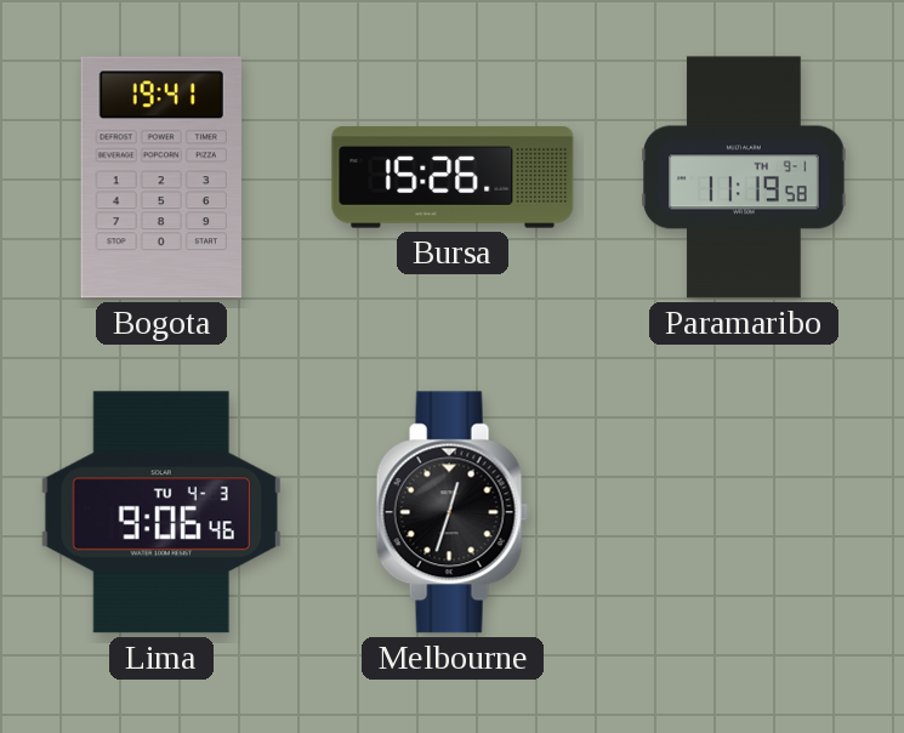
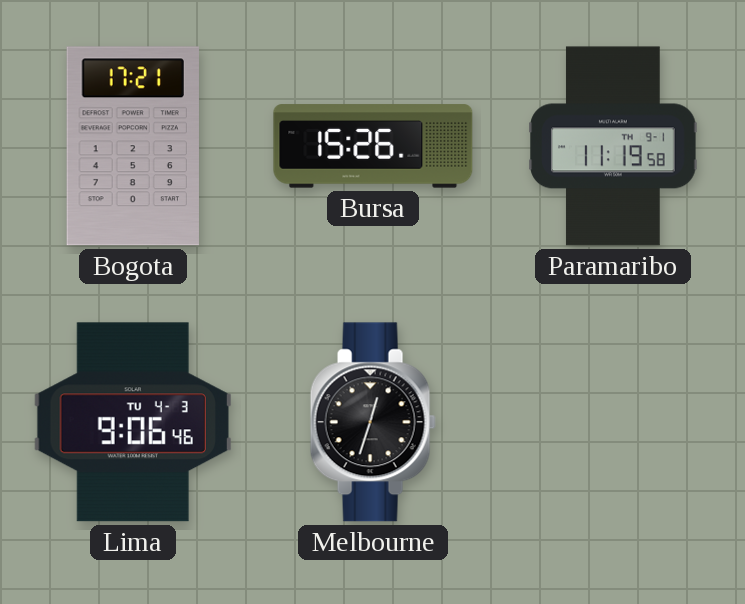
Bogota: 19:41 -> 17:21
